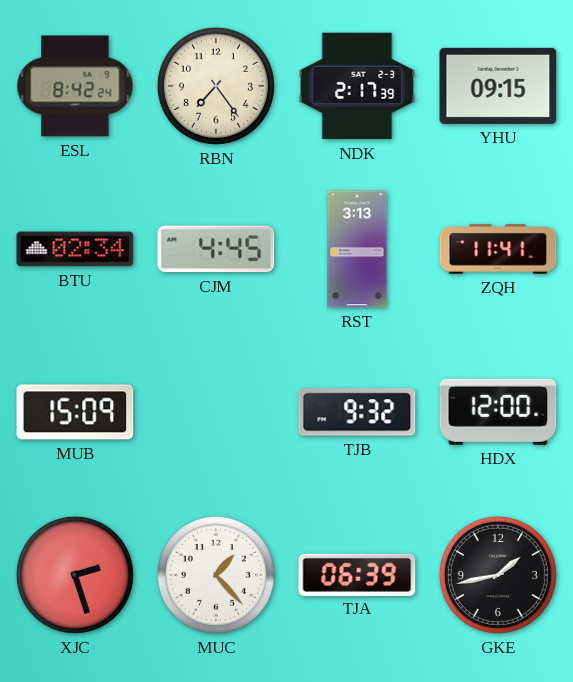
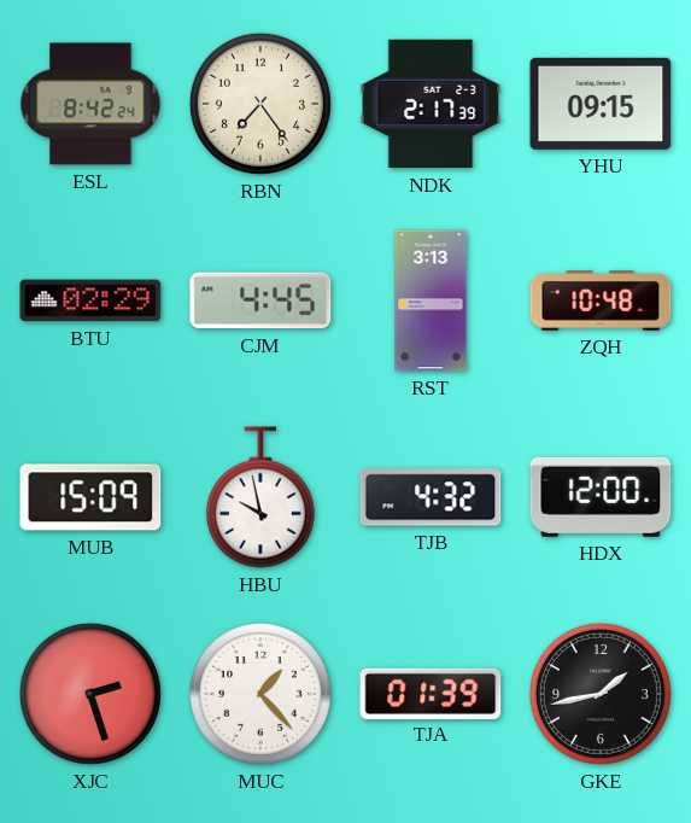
BTU: 02:34 -> 02:29
ZQH: 11:41 -> 10:48
HBU: none -> 9:58
TJB: 9:32 -> 4:32
TJA: 06:39 -> 01:39
